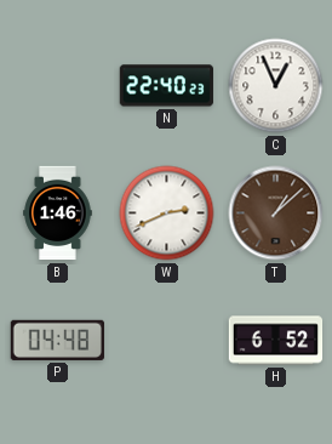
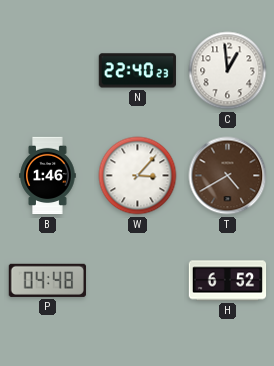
C: 12:56 -> 12:59
W: 2:41 -> 3:07
T: 1:08 -> 4:40
